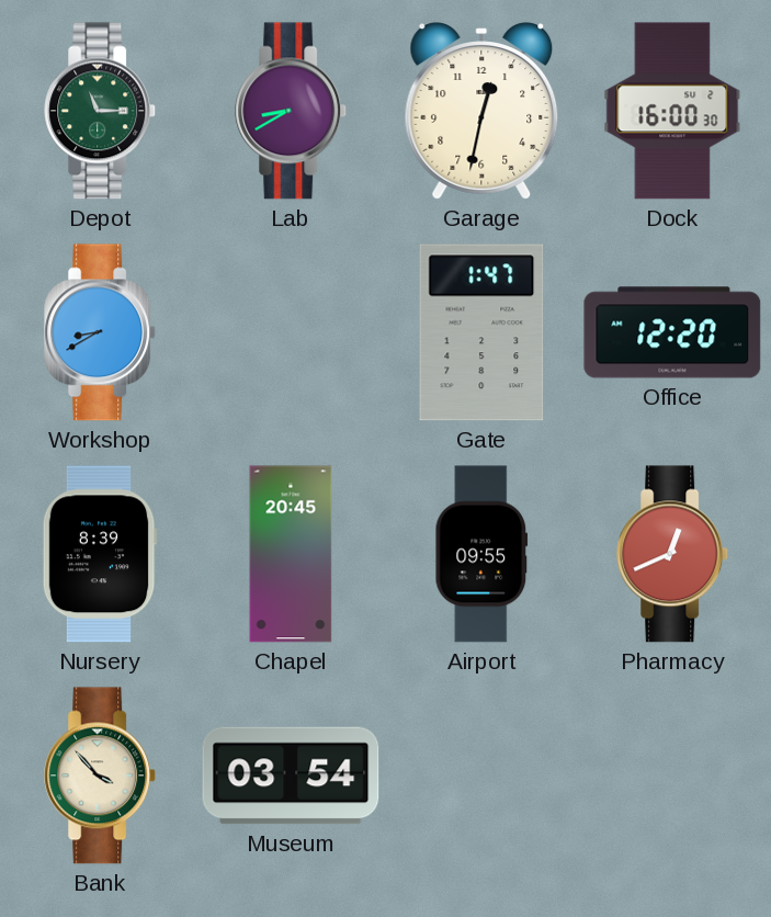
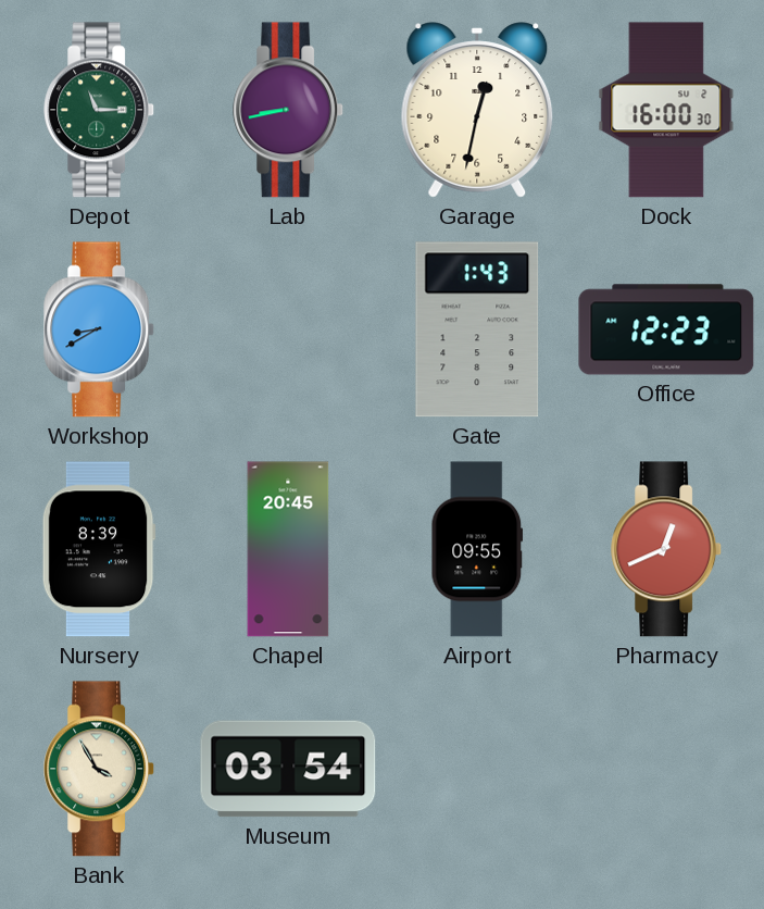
Lab: 8:40 -> 8:43
Gate: 1:47 -> 1:43
Office: 12:20 -> 12:23
Bank: 3:53 -> 3:55
